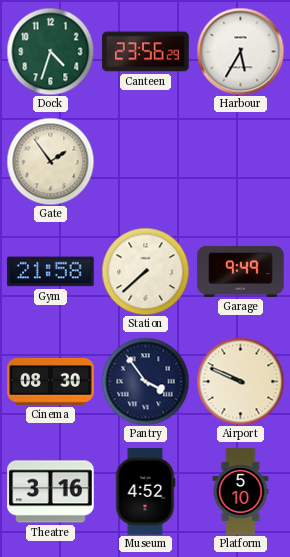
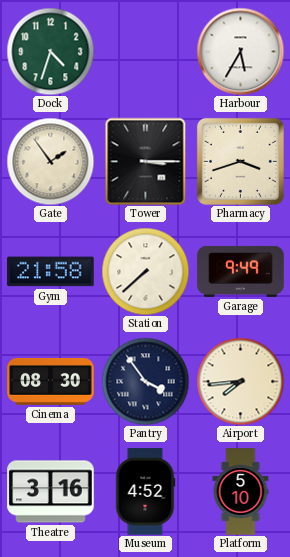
Canteen: 23:56 -> none
Tower: none -> 3:15
Pharmacy: none -> 3:42
Airport: 9:49 -> 7:44
